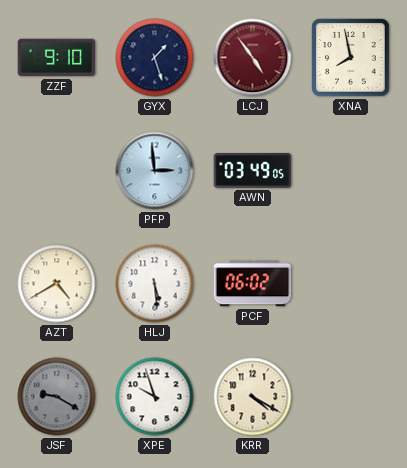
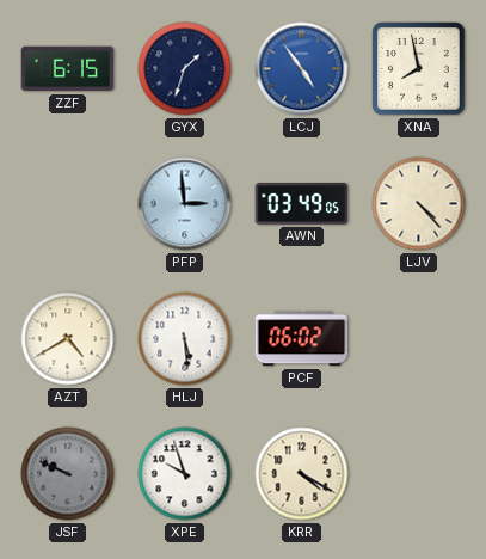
ZZF: 9:10 -> 6:15
GYX: 1:27 -> 1:33
LCJ dial: burgundy -> blue
LJV: none -> 4:23
JSF: 9:20 -> 9:49
